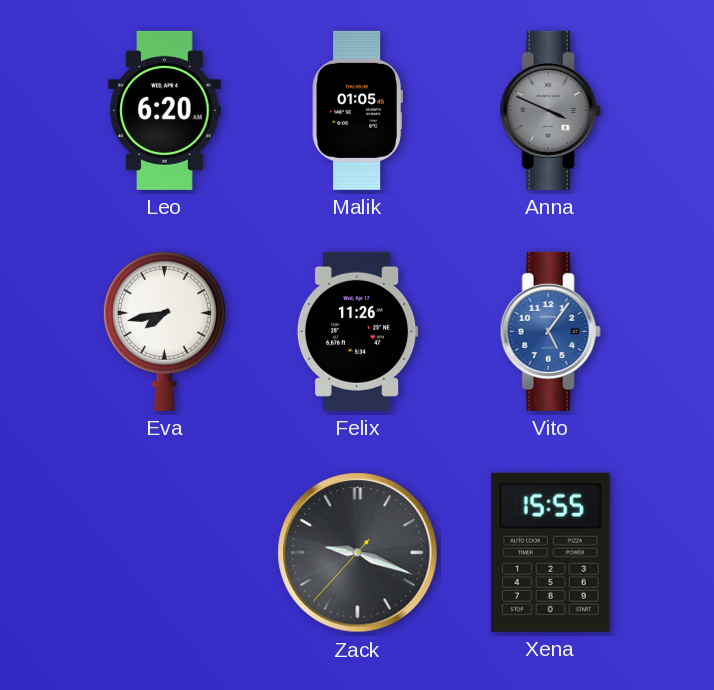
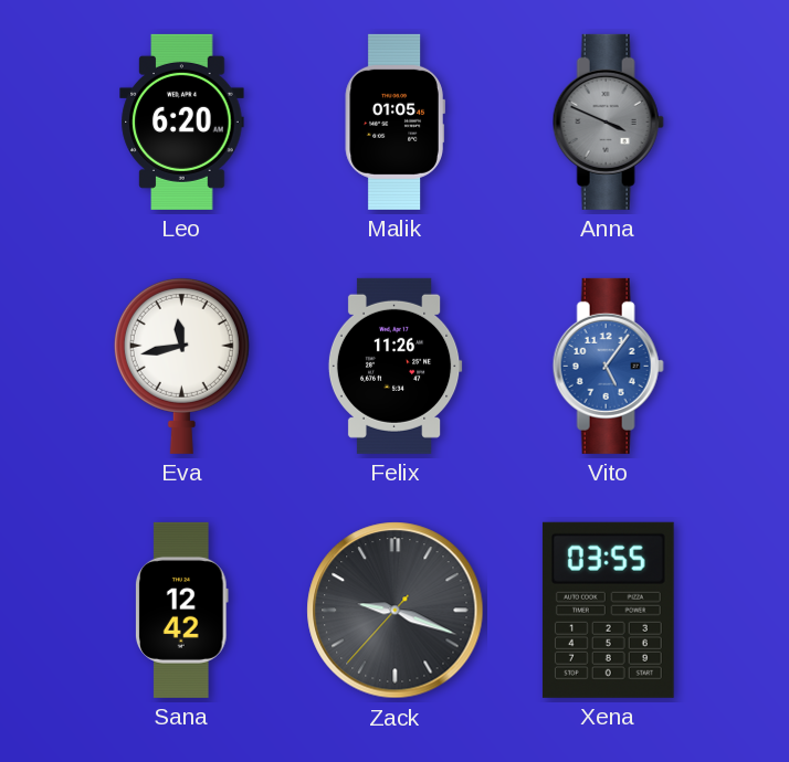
Eva: 7:43 -> 11:43
Sana: none -> 12:42
Xena: 15:55 -> 03:55
